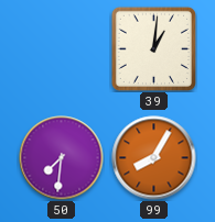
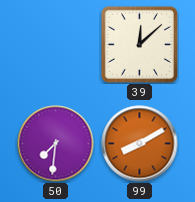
39: 1:01 -> 12:08
99: 8:05 -> 8:10
